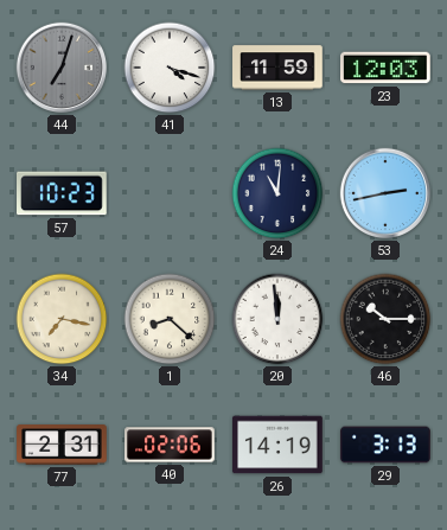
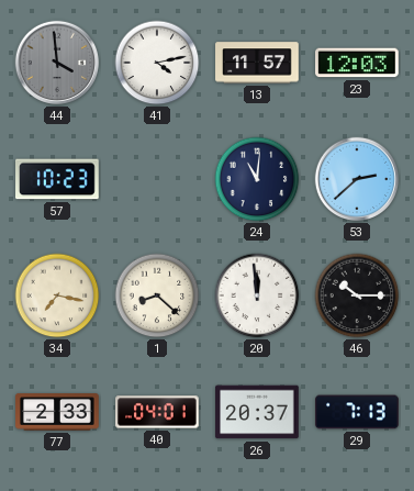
44: 7:03 -> 3:59
41: 4:18 -> 4:13
13: 11:59 -> 11:57
53: 2:43 -> 2:38
77: 2:31 -> 2:33
40: 02:06 -> 04:01
26: 14:19 -> 20:37
29: 3:13 -> 7:13
